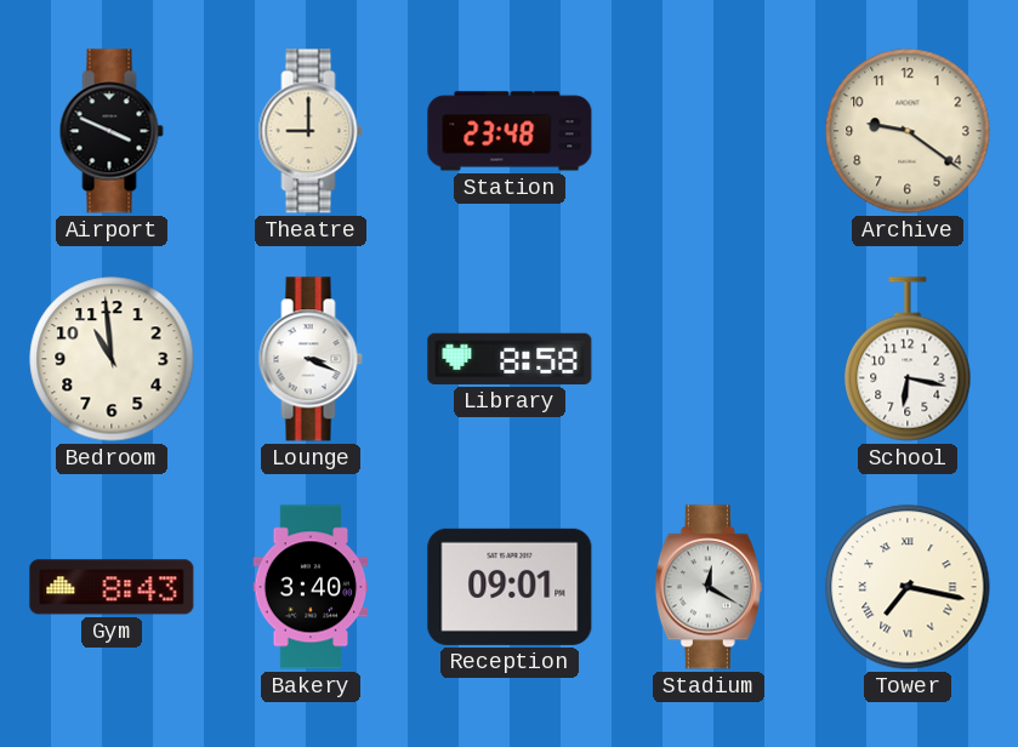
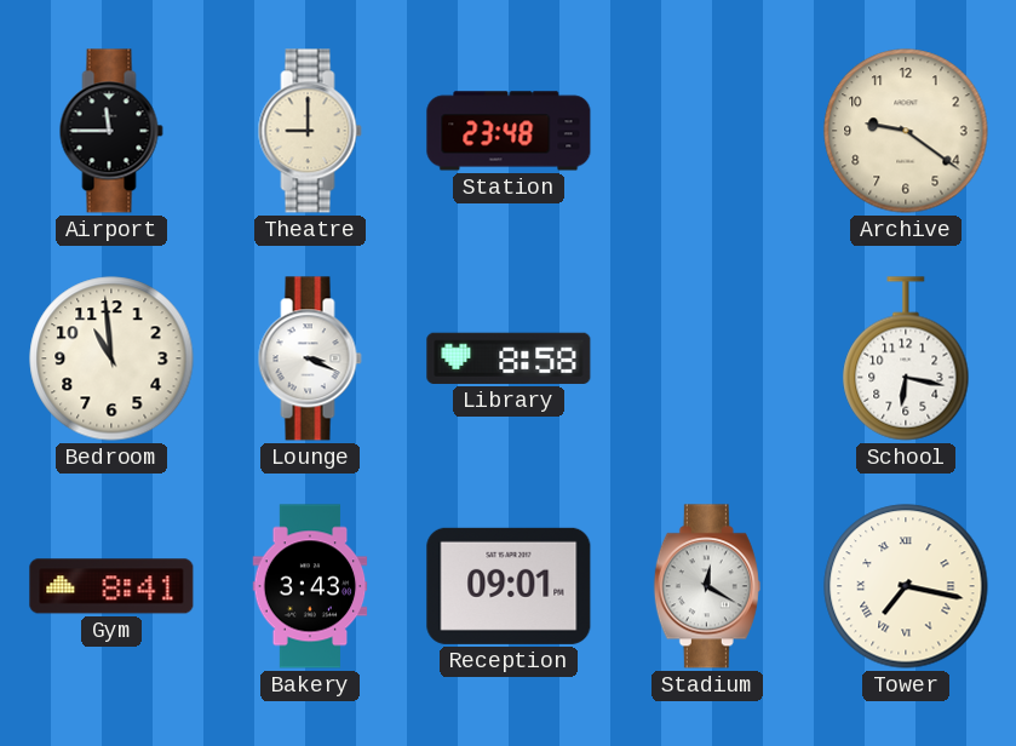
Airport: 3:49 -> 11:45
Gym: 8:43 -> 8:41
Bakery: 3:40 -> 3:43
